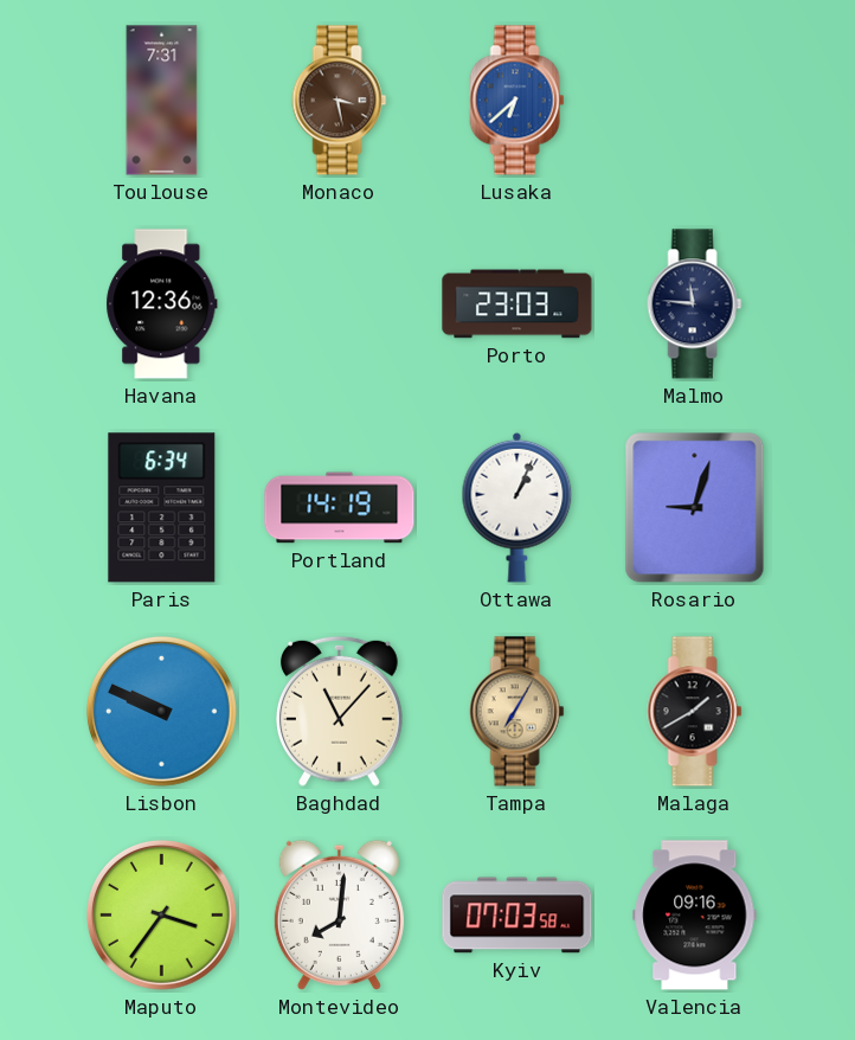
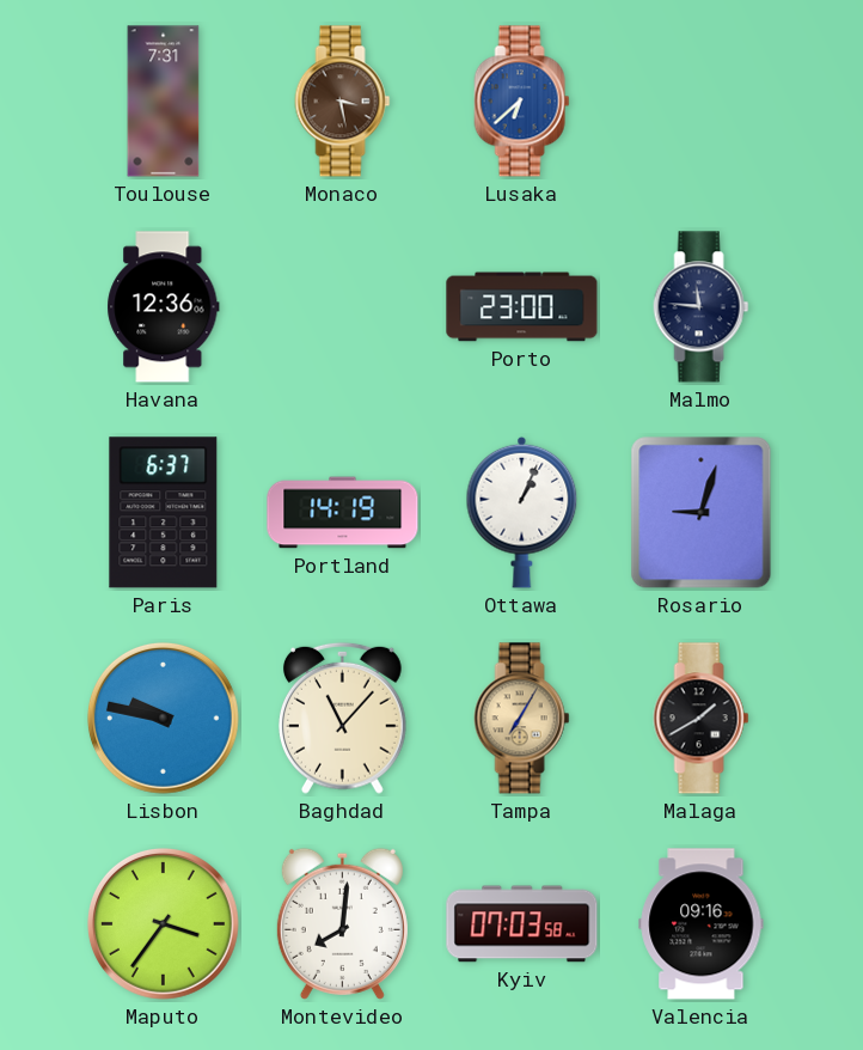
Porto: 23:03 -> 23:00
Paris: 6:34 -> 6:37
Lisbon: 9:49 -> 9:47
